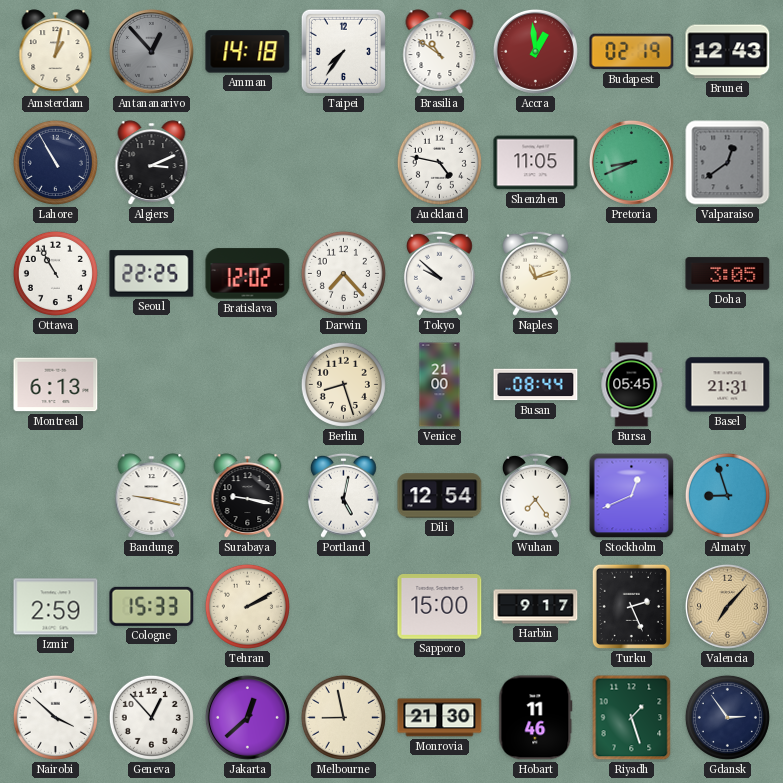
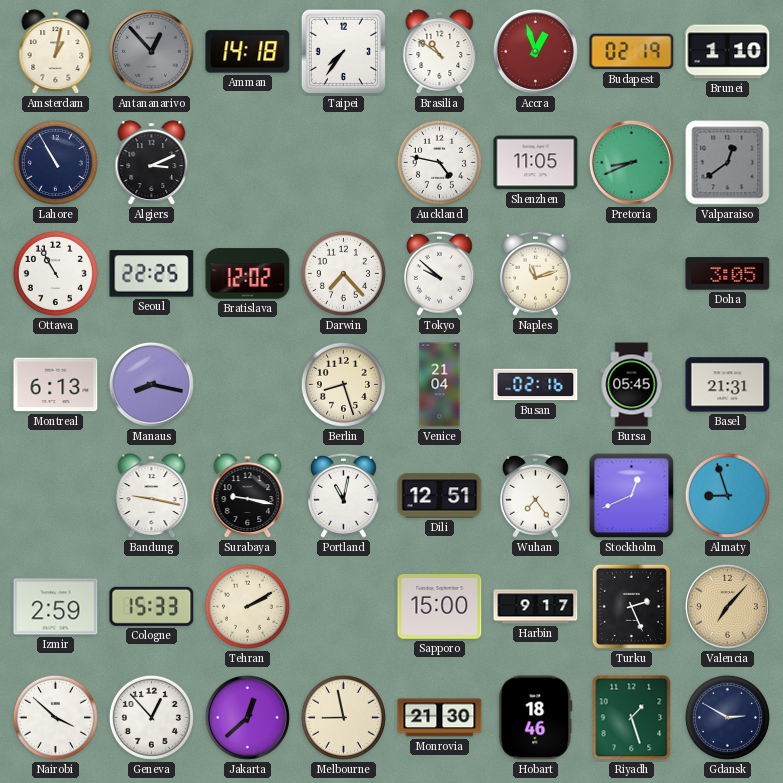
Accra: 12:59 -> 12:57
Brunei: 12:43 -> 1:10
Manaus: none -> 8:17
Venice: 21:00 -> 21:04
Busan: 08:44 -> 02:16
Portland: 5:02 -> 11:02
Dili: 12:54 -> 12:51
Hobart: 11:46 -> 18:46
Gdansk: 2:54 -> 2:50
